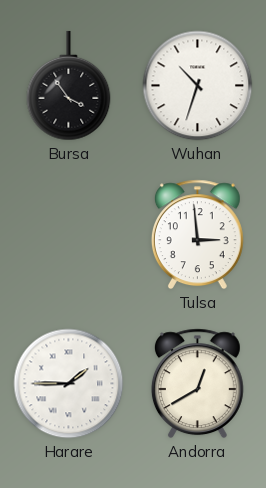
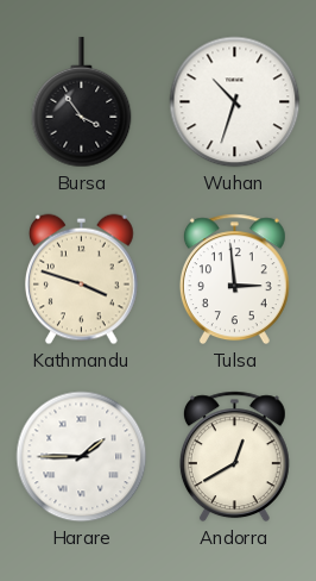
Kathmandu: none -> 3:48
